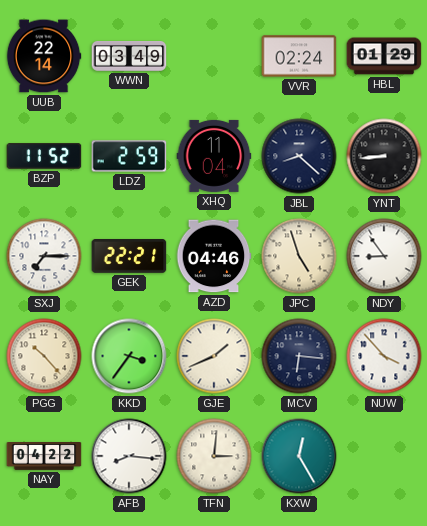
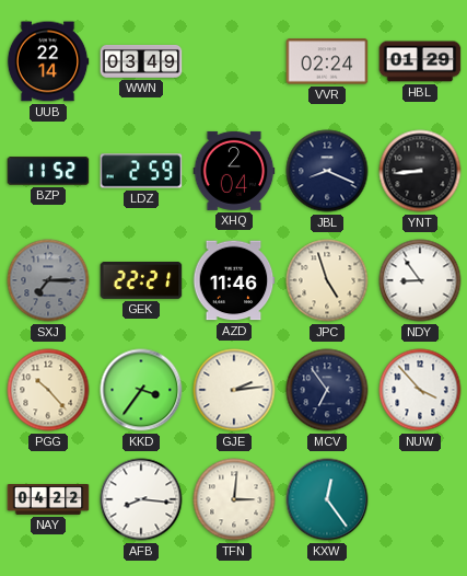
XHQ: 11:04 -> 2:04
JBL: 8:22 -> 8:19
SXJ dial: white -> grey
AZD: 04:46 -> 11:46
GJE: 1:41 -> 2:14
MCV: 6:16 -> 6:54
KXW: 12:25 -> 12:24
